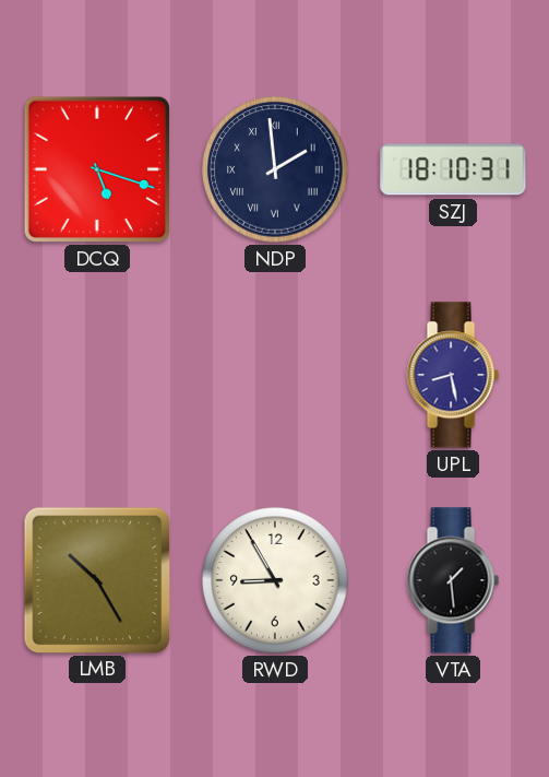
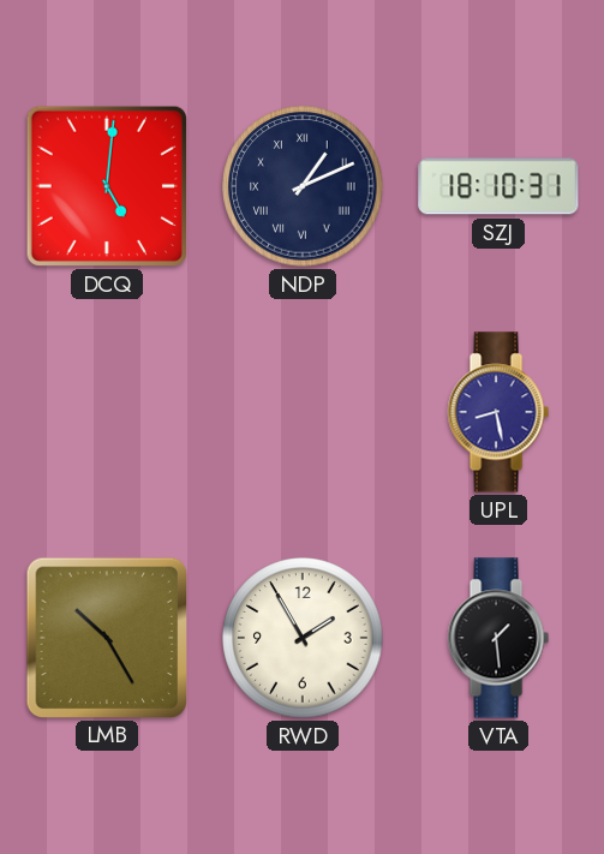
DCQ: 5:18 -> 5:01
NDP: 1:59 -> 1:11
RWD: 8:55 -> 1:55
